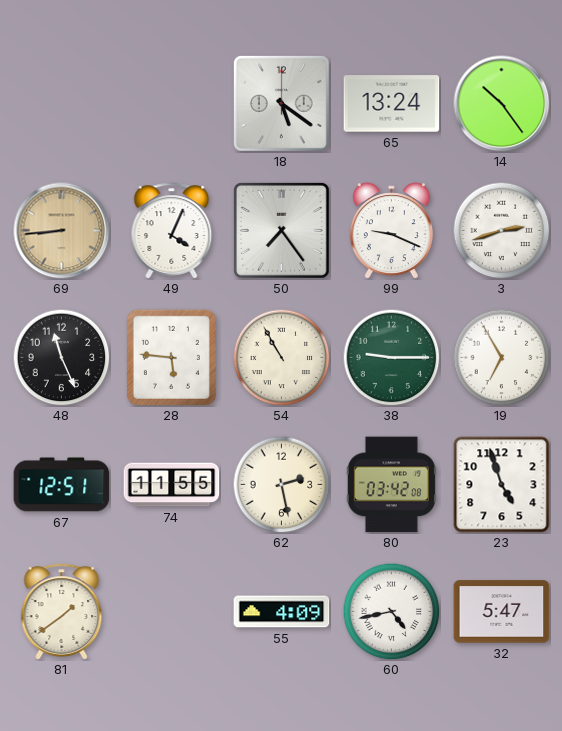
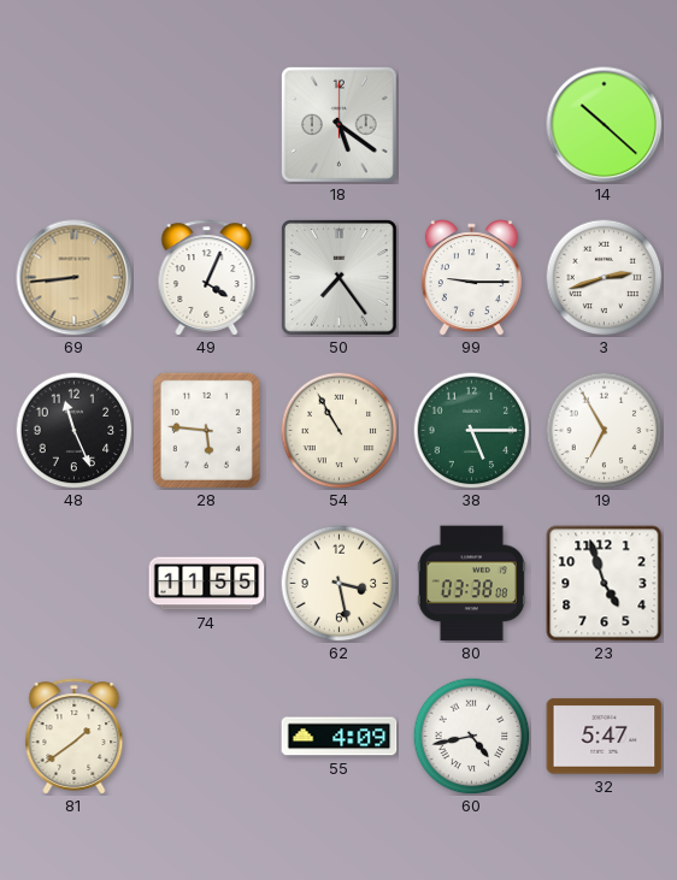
65: 13:24 -> none
14: 10:24 -> 10:22
99: 9:19 -> 9:15
38: 9:15 -> 5:15
67: 12:51 -> none
62: 2:28 -> 3:28
80: 03:42 -> 03:38
